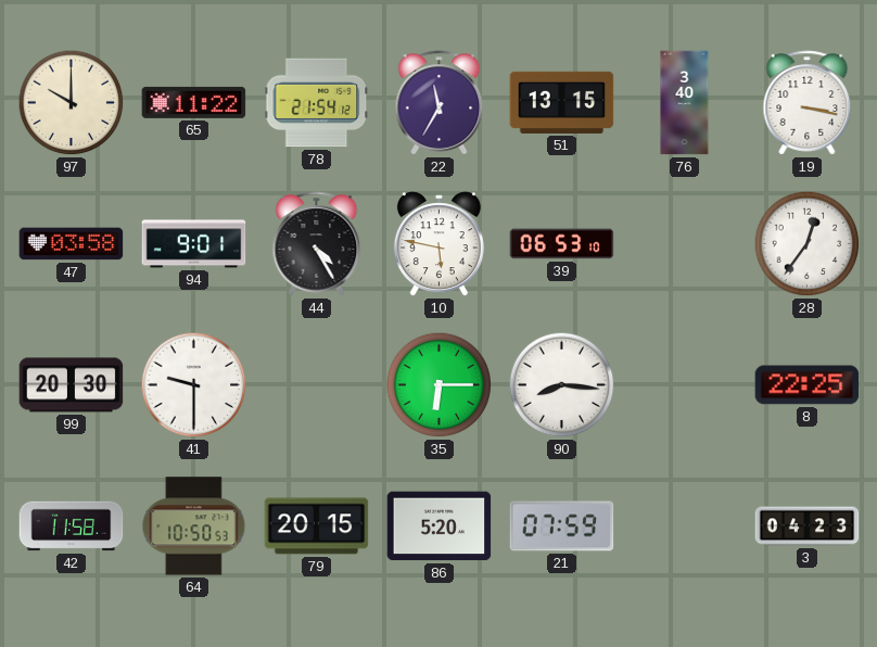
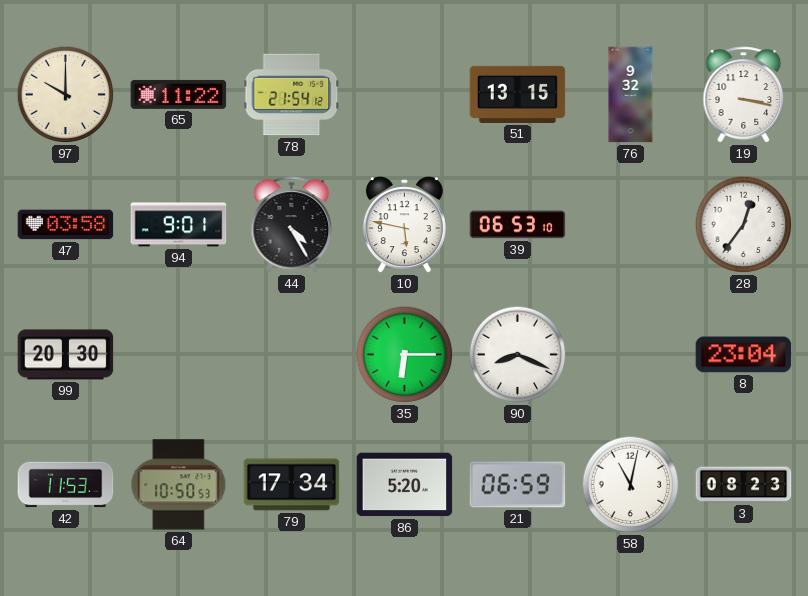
22: 11:35 -> none
76: 3:40 -> 9:32
41: 9:30 -> none
90: 8:16 -> 8:19
8: 22:25 -> 23:04
42: 11:58 -> 11:53
79: 20:15 -> 17:34
21: 07:59 -> 06:59
58: none -> 11:02
3: 04:23 -> 08:23
